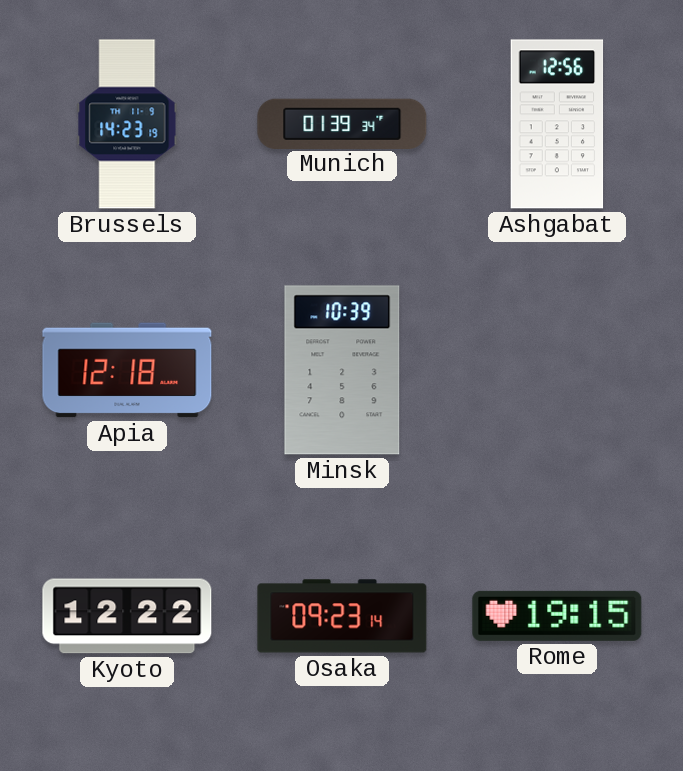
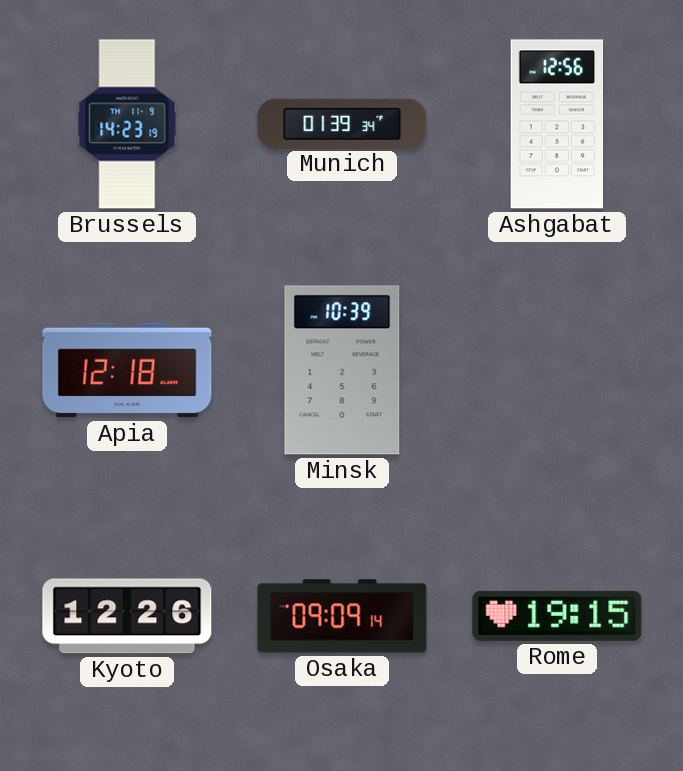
Kyoto: 12:22 -> 12:26
Osaka: 09:23 -> 09:09
